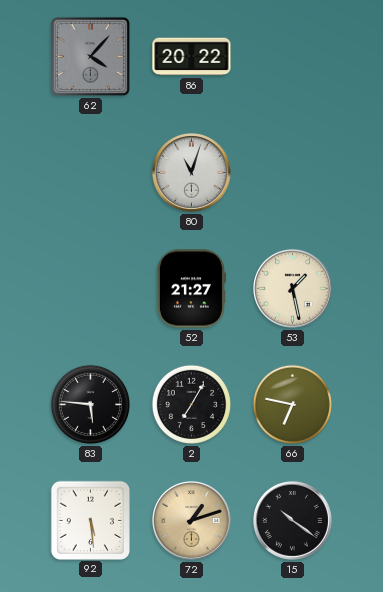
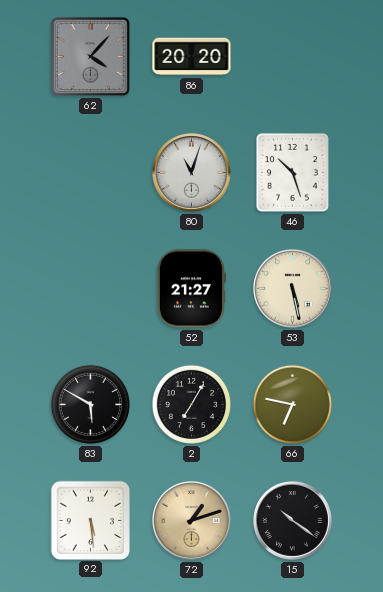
86: 20:22 -> 20:20
46: none -> 10:27
53: 1:28 -> 5:28
83: 5:46 -> 5:50
